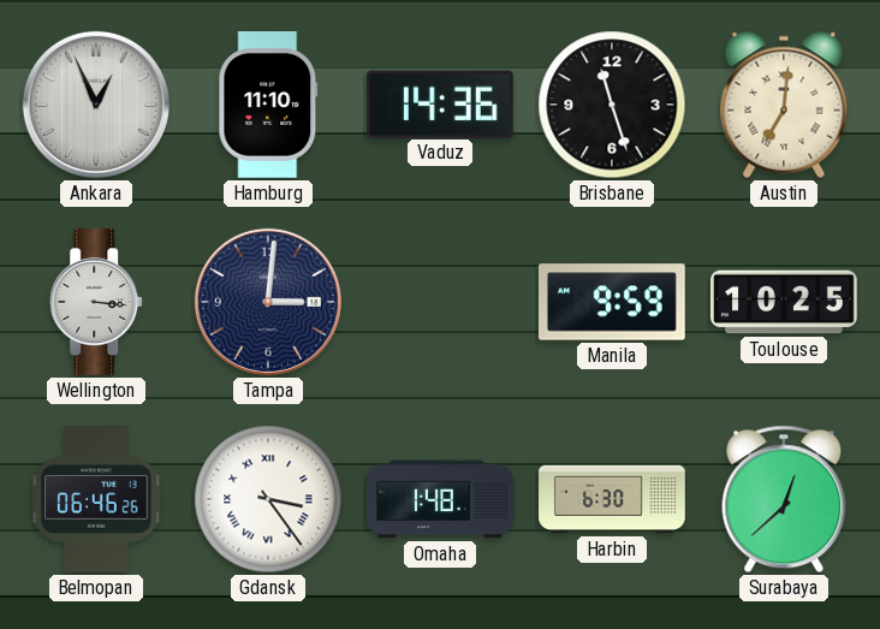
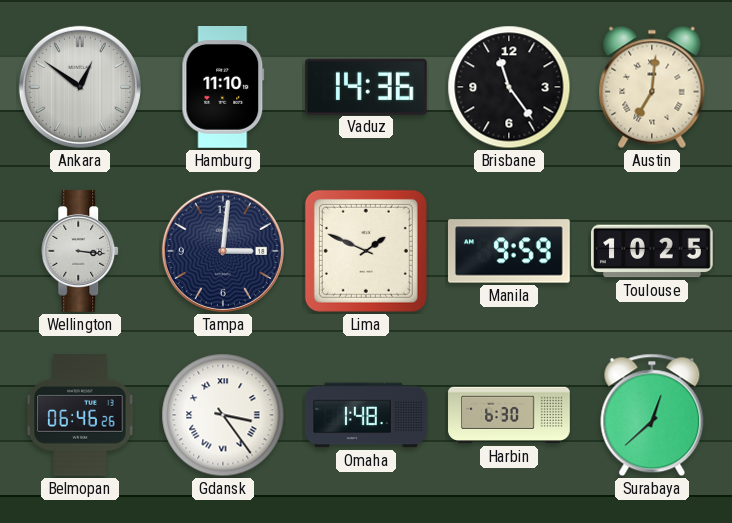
Ankara: 12:56 -> 12:51
Brisbane: 11:27 -> 11:24
Lima: none -> 1:49
